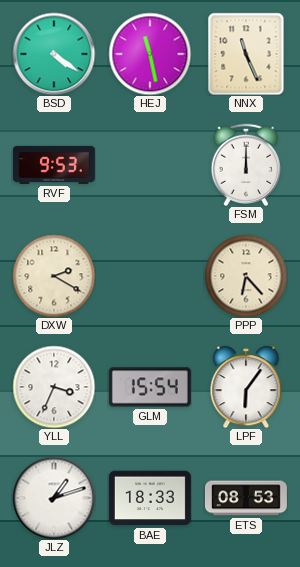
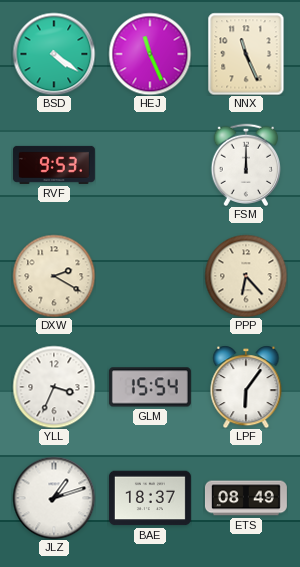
HEJ: 11:28 -> 11:26
BAE: 18:33 -> 18:37
ETS: 08:53 -> 08:49
